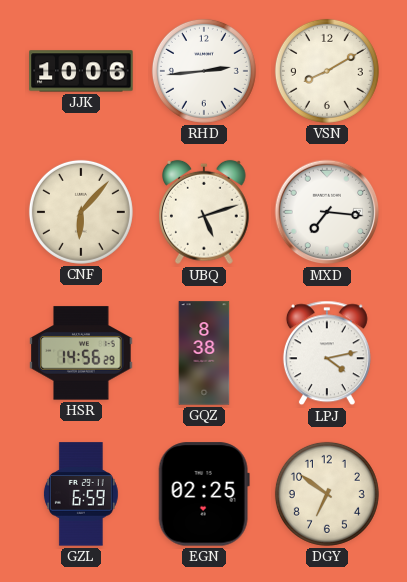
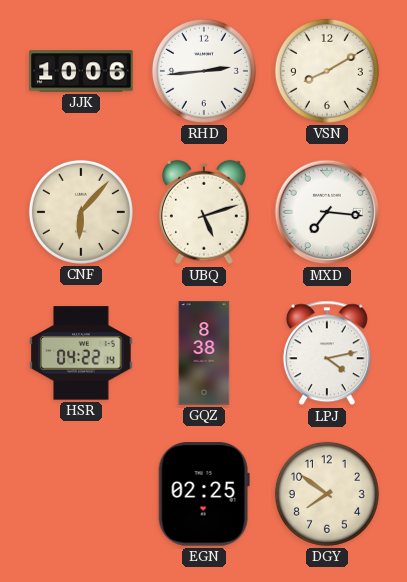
HSR: 14:56 -> 04:22
GZL: 6:59 -> none
DGY: 6:51 -> 7:51
